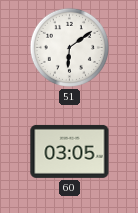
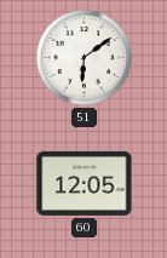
60: 03:05 -> 12:05
